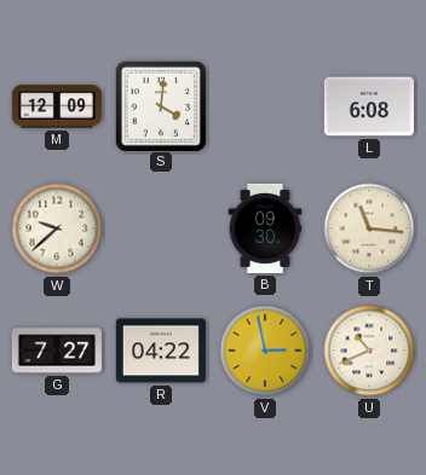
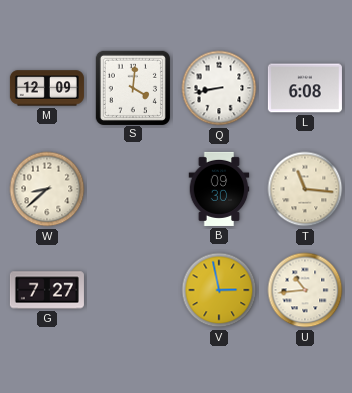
Q: none -> 8:43
W: 9:38 -> 8:38
R: 04:22 -> none
U: 10:41 -> 10:44
